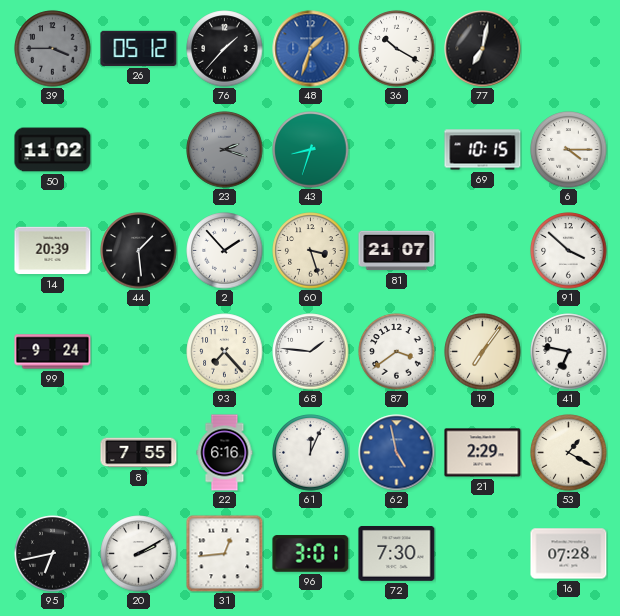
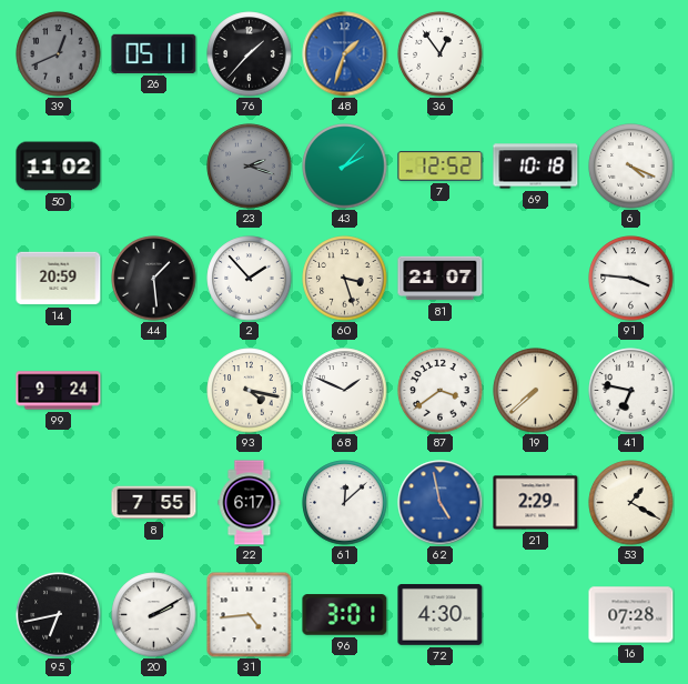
39: 3:45 -> 12:41
26: 05:12 -> 05:11
36: 10:20 -> 12:54
77: 7:02 -> none
43: 8:33 -> 2:07
7: none -> 12:52
69: 10:15 -> 10:18
6: 4:15 -> 4:19
14: 20:39 -> 20:59
91: 3:52 -> 3:46
93: 7:23 -> 4:17
68: 1:46 -> 1:49
19: 7:06 -> 7:38
22: 6:16 -> 6:17
61: 12:04 -> 12:08
31: 12:44 -> 4:44
72: 7:30 -> 4:30
